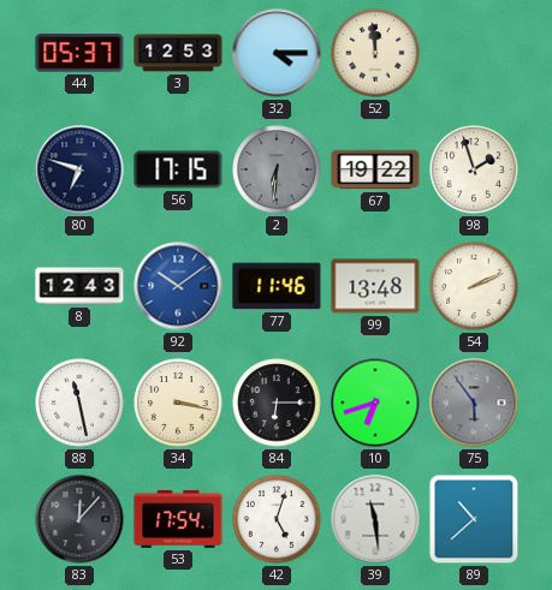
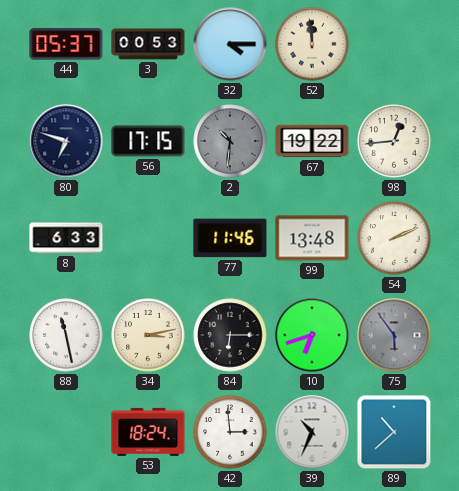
3: 12:53 -> 00:53
2: 6:31 -> 10:31
98: 1:57 -> 12:44
8: 12:43 -> 6:33
92: 10:09 -> none
34: 3:17 -> 3:13
83: 12:07 -> none
53: 17:54 -> 18:24
42: 5:03 -> 2:59
39: 11:29 -> 10:34
